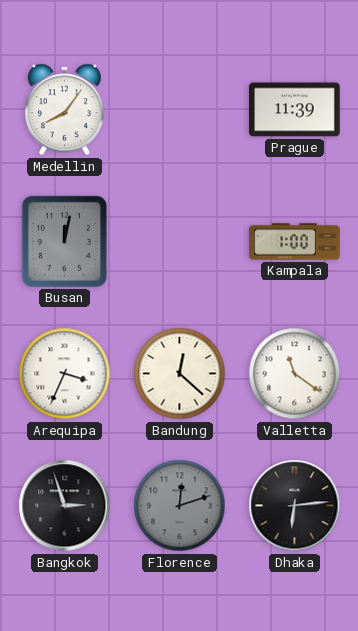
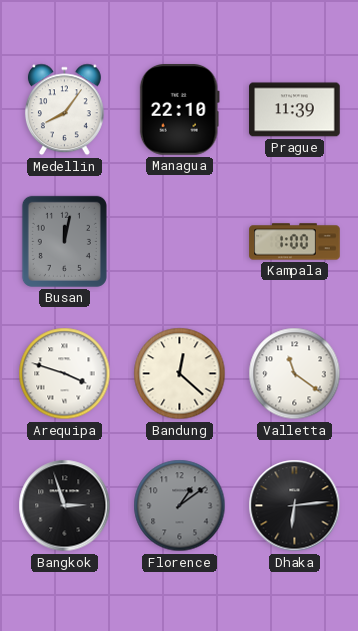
Managua: none -> 22:10
Arequipa: 3:34 -> 3:48
Florence: 12:12 -> 1:09
